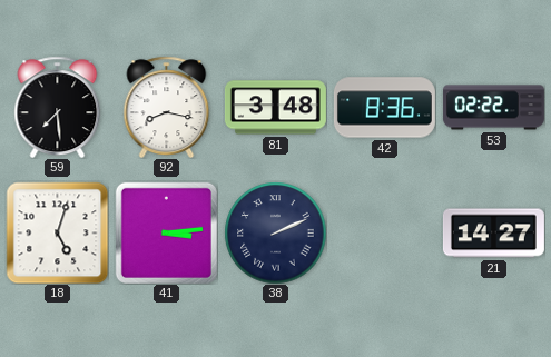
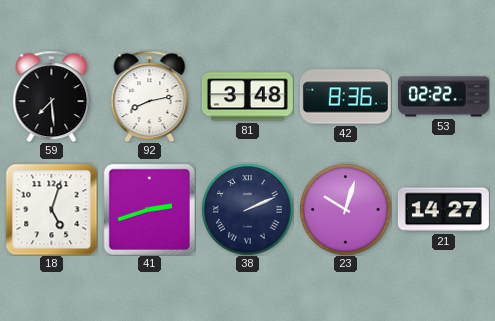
92: 8:17 -> 8:13
41: 3:14 -> 2:42
23: none -> 10:03
